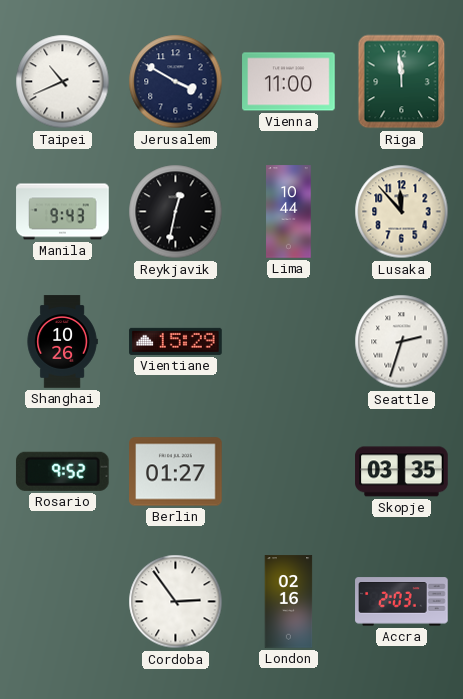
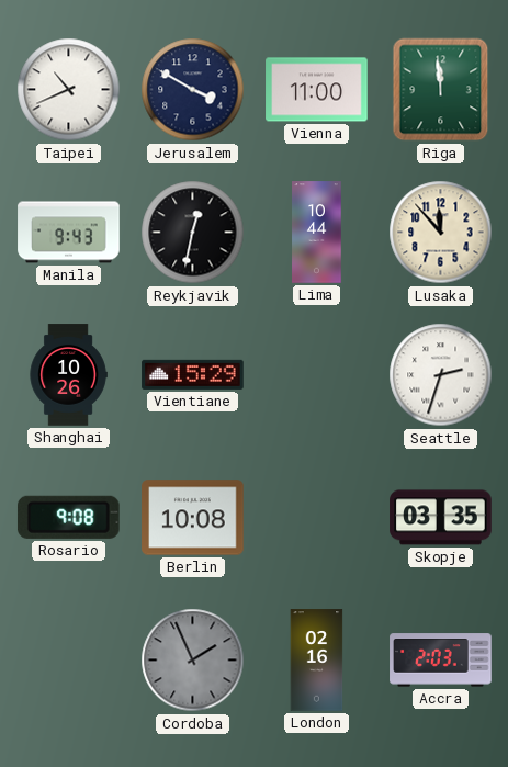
Rosario: 9:52 -> 9:08
Berlin: 01:27 -> 10:08
Cordoba: 2:54 -> 1:56
Cordoba dial: white -> grey
